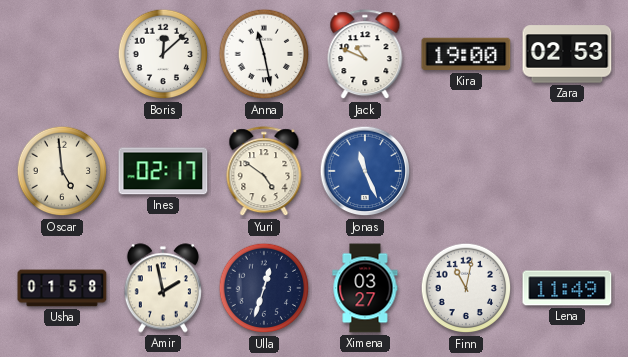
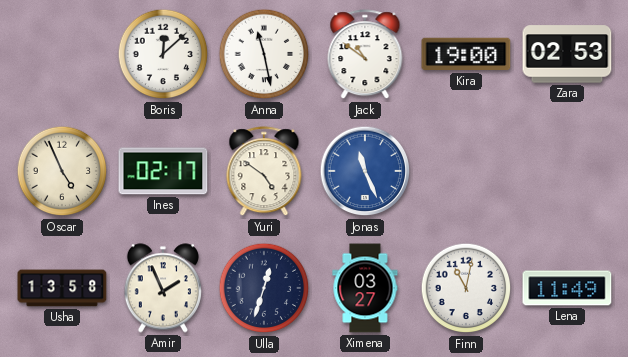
Jack: 10:49 -> 10:51
Oscar: 4:59 -> 4:56
Usha: 01:58 -> 13:58
Amir: 1:58 -> 1:56
